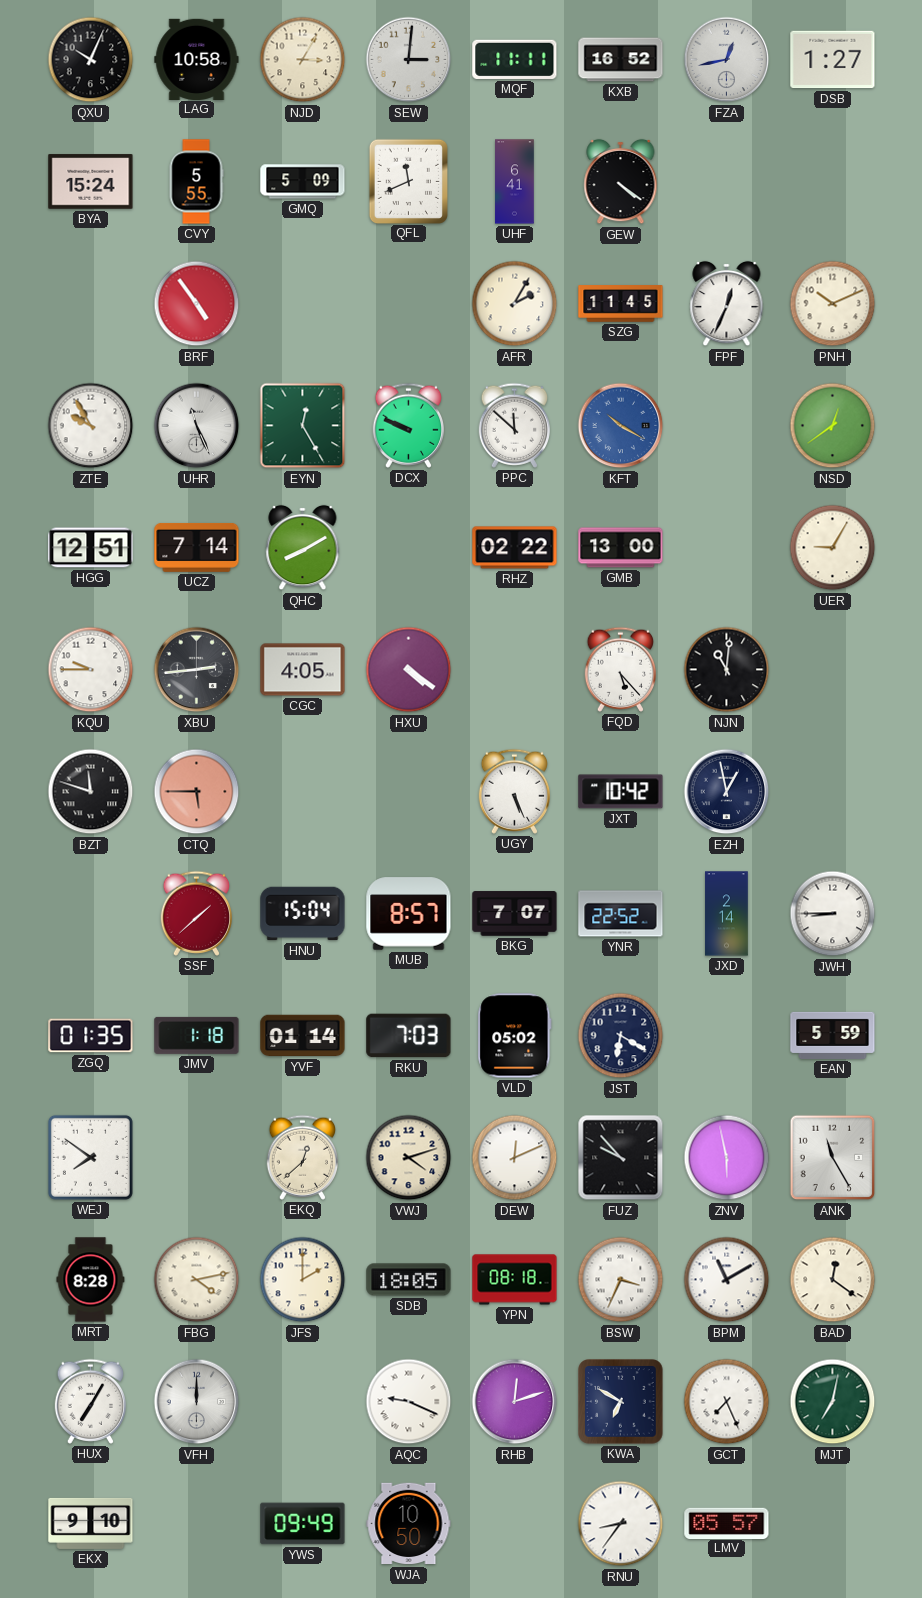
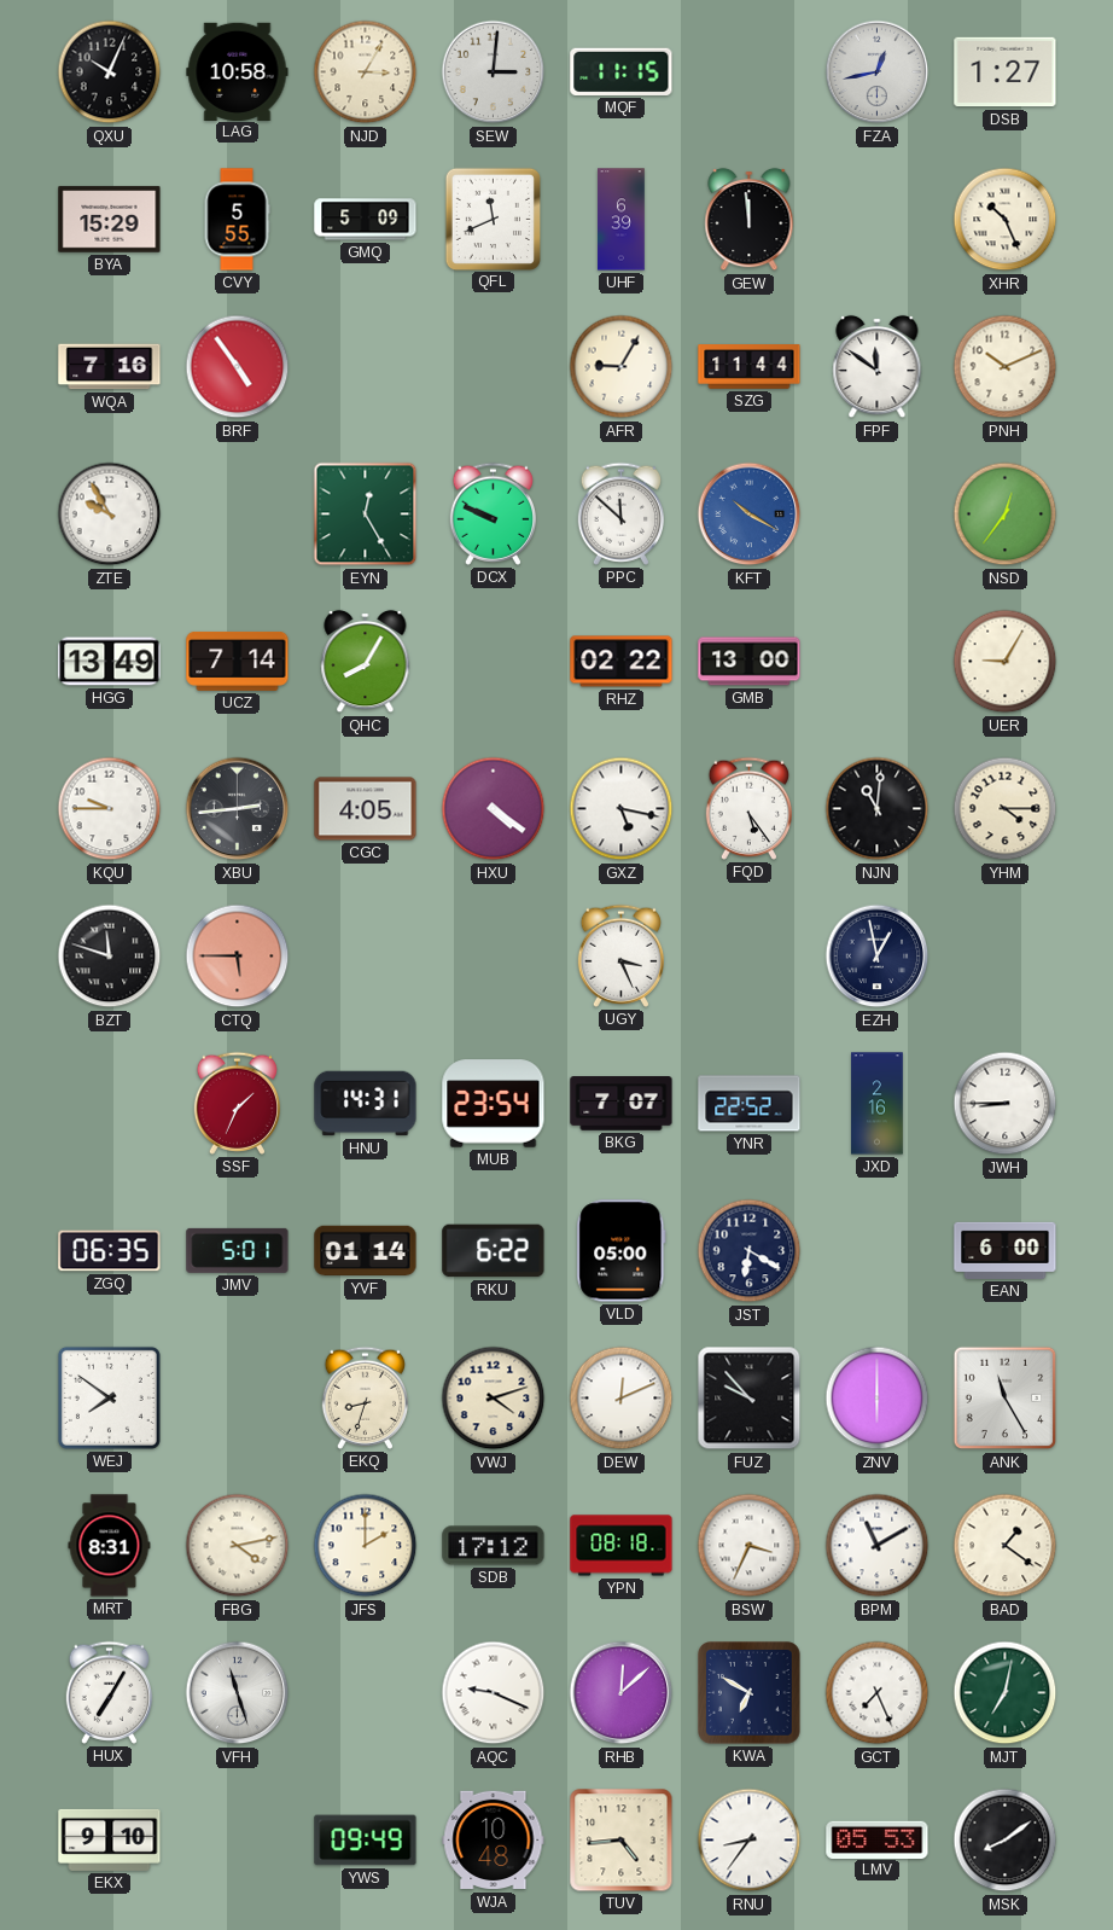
MQF: 11:11 -> 11:15
KXB: 16:52 -> none
BYA: 15:24 -> 15:29
UHF: 6:41 -> 6:39
GEW: 4:21 -> 11:59
XHR: none -> 10:26
WQA: none -> 7:16
AFR: 2:05 -> 9:05
SZG: 11:45 -> 11:44
FPF: 12:34 -> 11:51
UHR: 11:26 -> none
NSD: 12:39 -> 12:36
HGG: 12:51 -> 13:49
QHC: 8:10 -> 8:05
GXZ: none -> 5:17
FQD: 5:23 -> 5:24
YHM: none -> 4:15
UGY: 5:26 -> 3:26
JXT: 10:42 -> none
SSF: 1:38 -> 1:34
HNU: 15:04 -> 14:31
MUB: 8:57 -> 23:54
JXD: 2:14 -> 2:16
ZGQ: 01:35 -> 06:35
JMV: 1:18 -> 5:01
RKU: 7:03 -> 6:22
VLD: 05:02 -> 05:00
EAN: 5:59 -> 6:00
EKQ: 12:38 -> 8:33
ZNV: 5:58 -> 6:00
MRT: 8:28 -> 8:31
SDB: 18:05 -> 17:12
BAD: 12:21 -> 1:21
VFH: 12:00 -> 11:27
RHB: 12:12 -> 12:08
WJA: 10:50 -> 10:48
TUV: none -> 4:44
LMV: 05:57 -> 05:53
MSK: none -> 8:09
